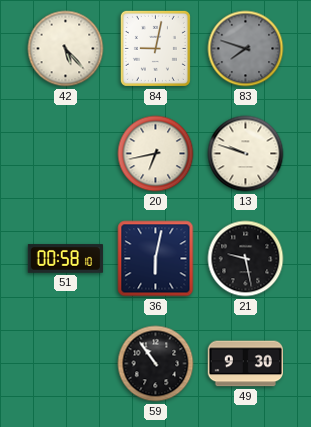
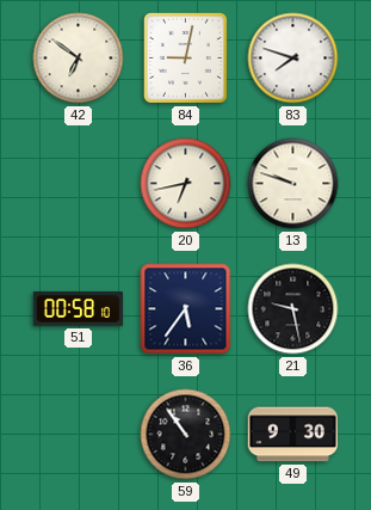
42: 5:23 -> 6:51
83 dial: grey -> white
36: 6:02 -> 5:36
